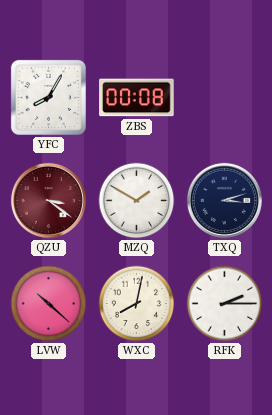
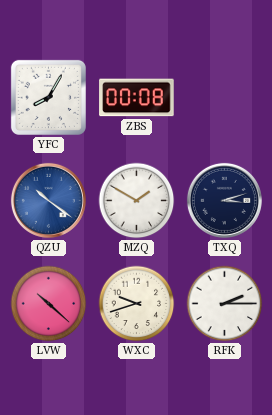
QZU: 3:21 -> 10:21
QZU dial: burgundy -> blue
WXC: 8:02 -> 9:42
